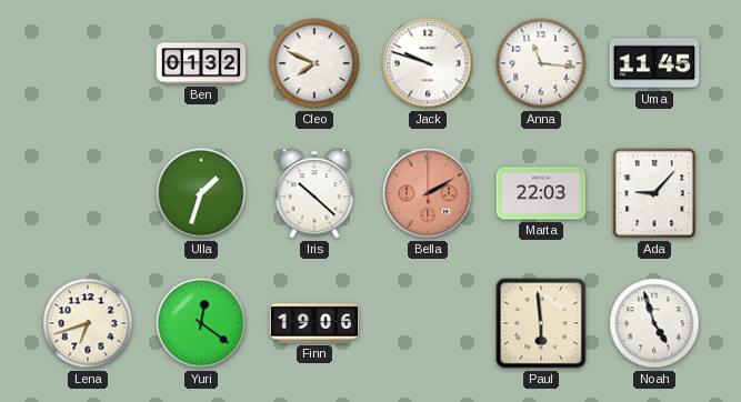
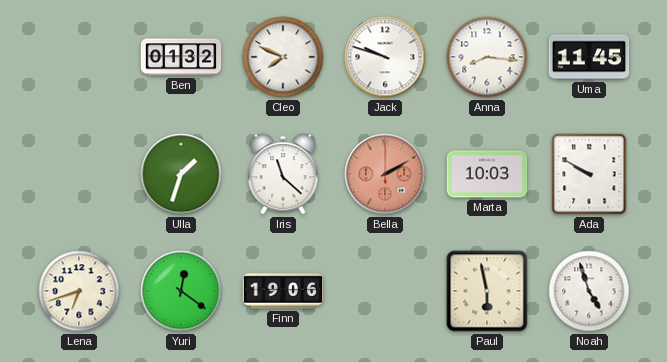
Anna: 11:16 -> 8:16
Iris: 10:22 -> 11:22
Marta: 22:03 -> 10:03
Ada: 9:07 -> 9:50
Paul: 5:59 -> 5:58
